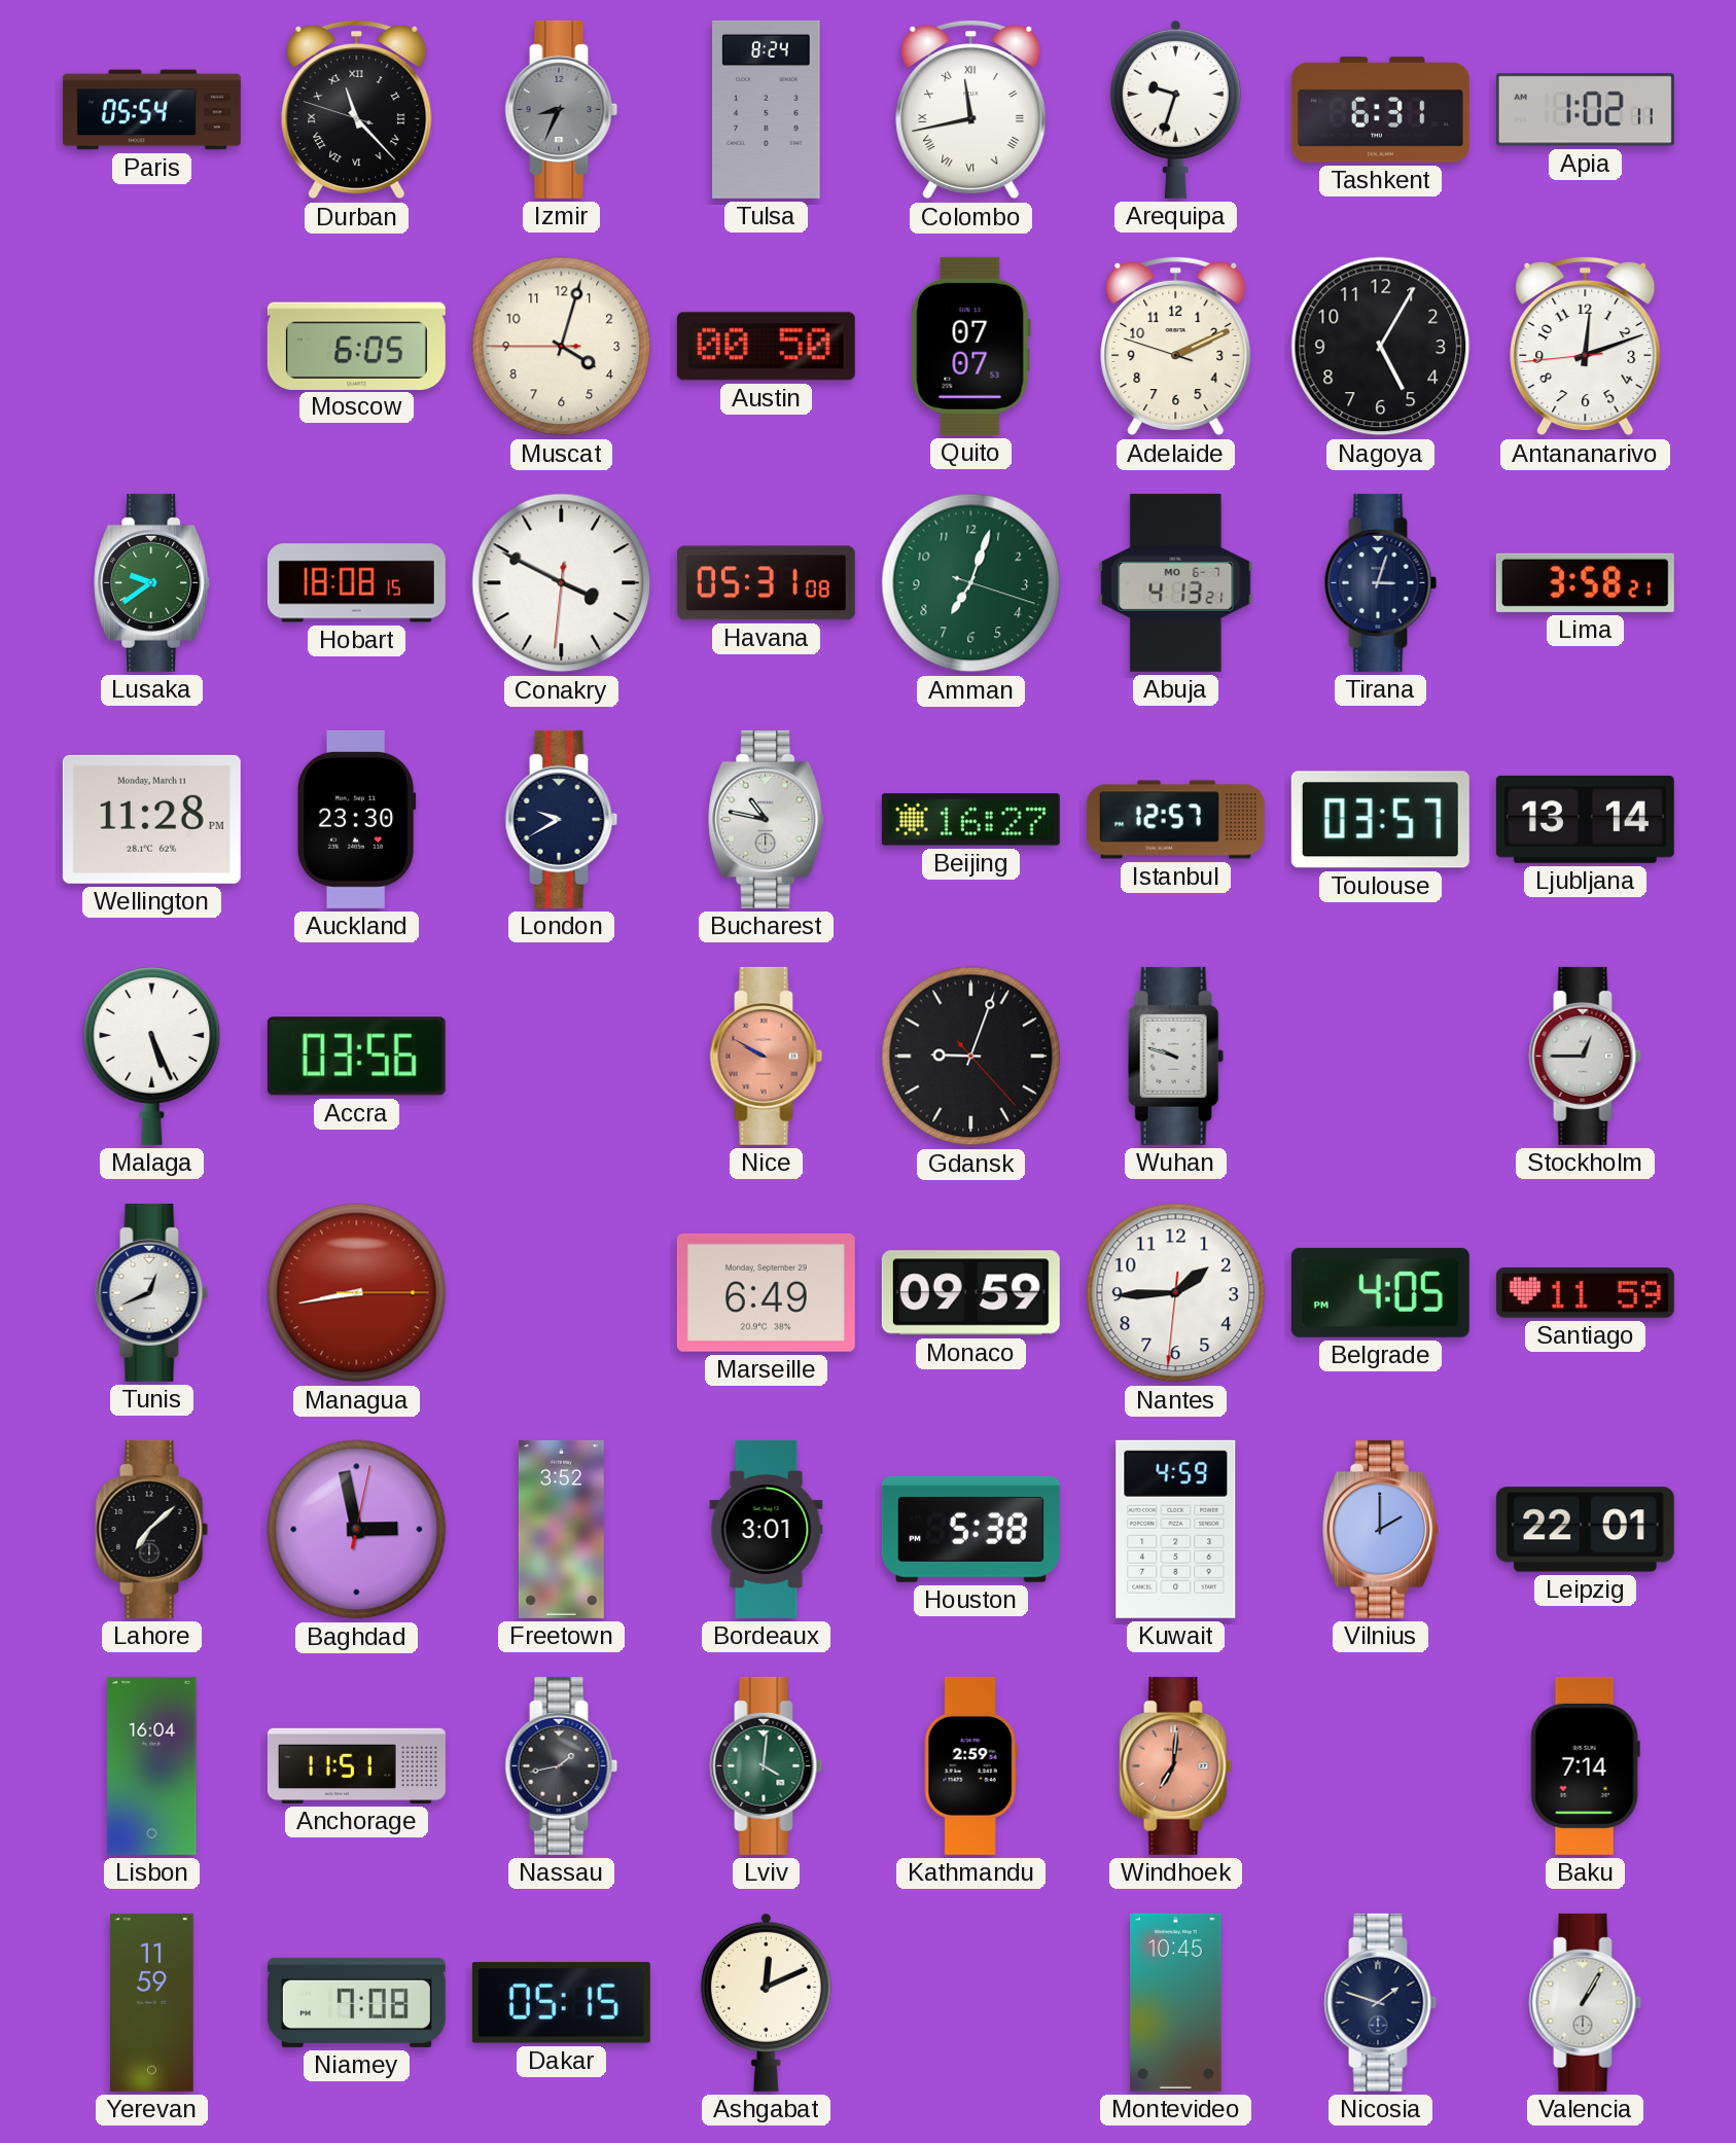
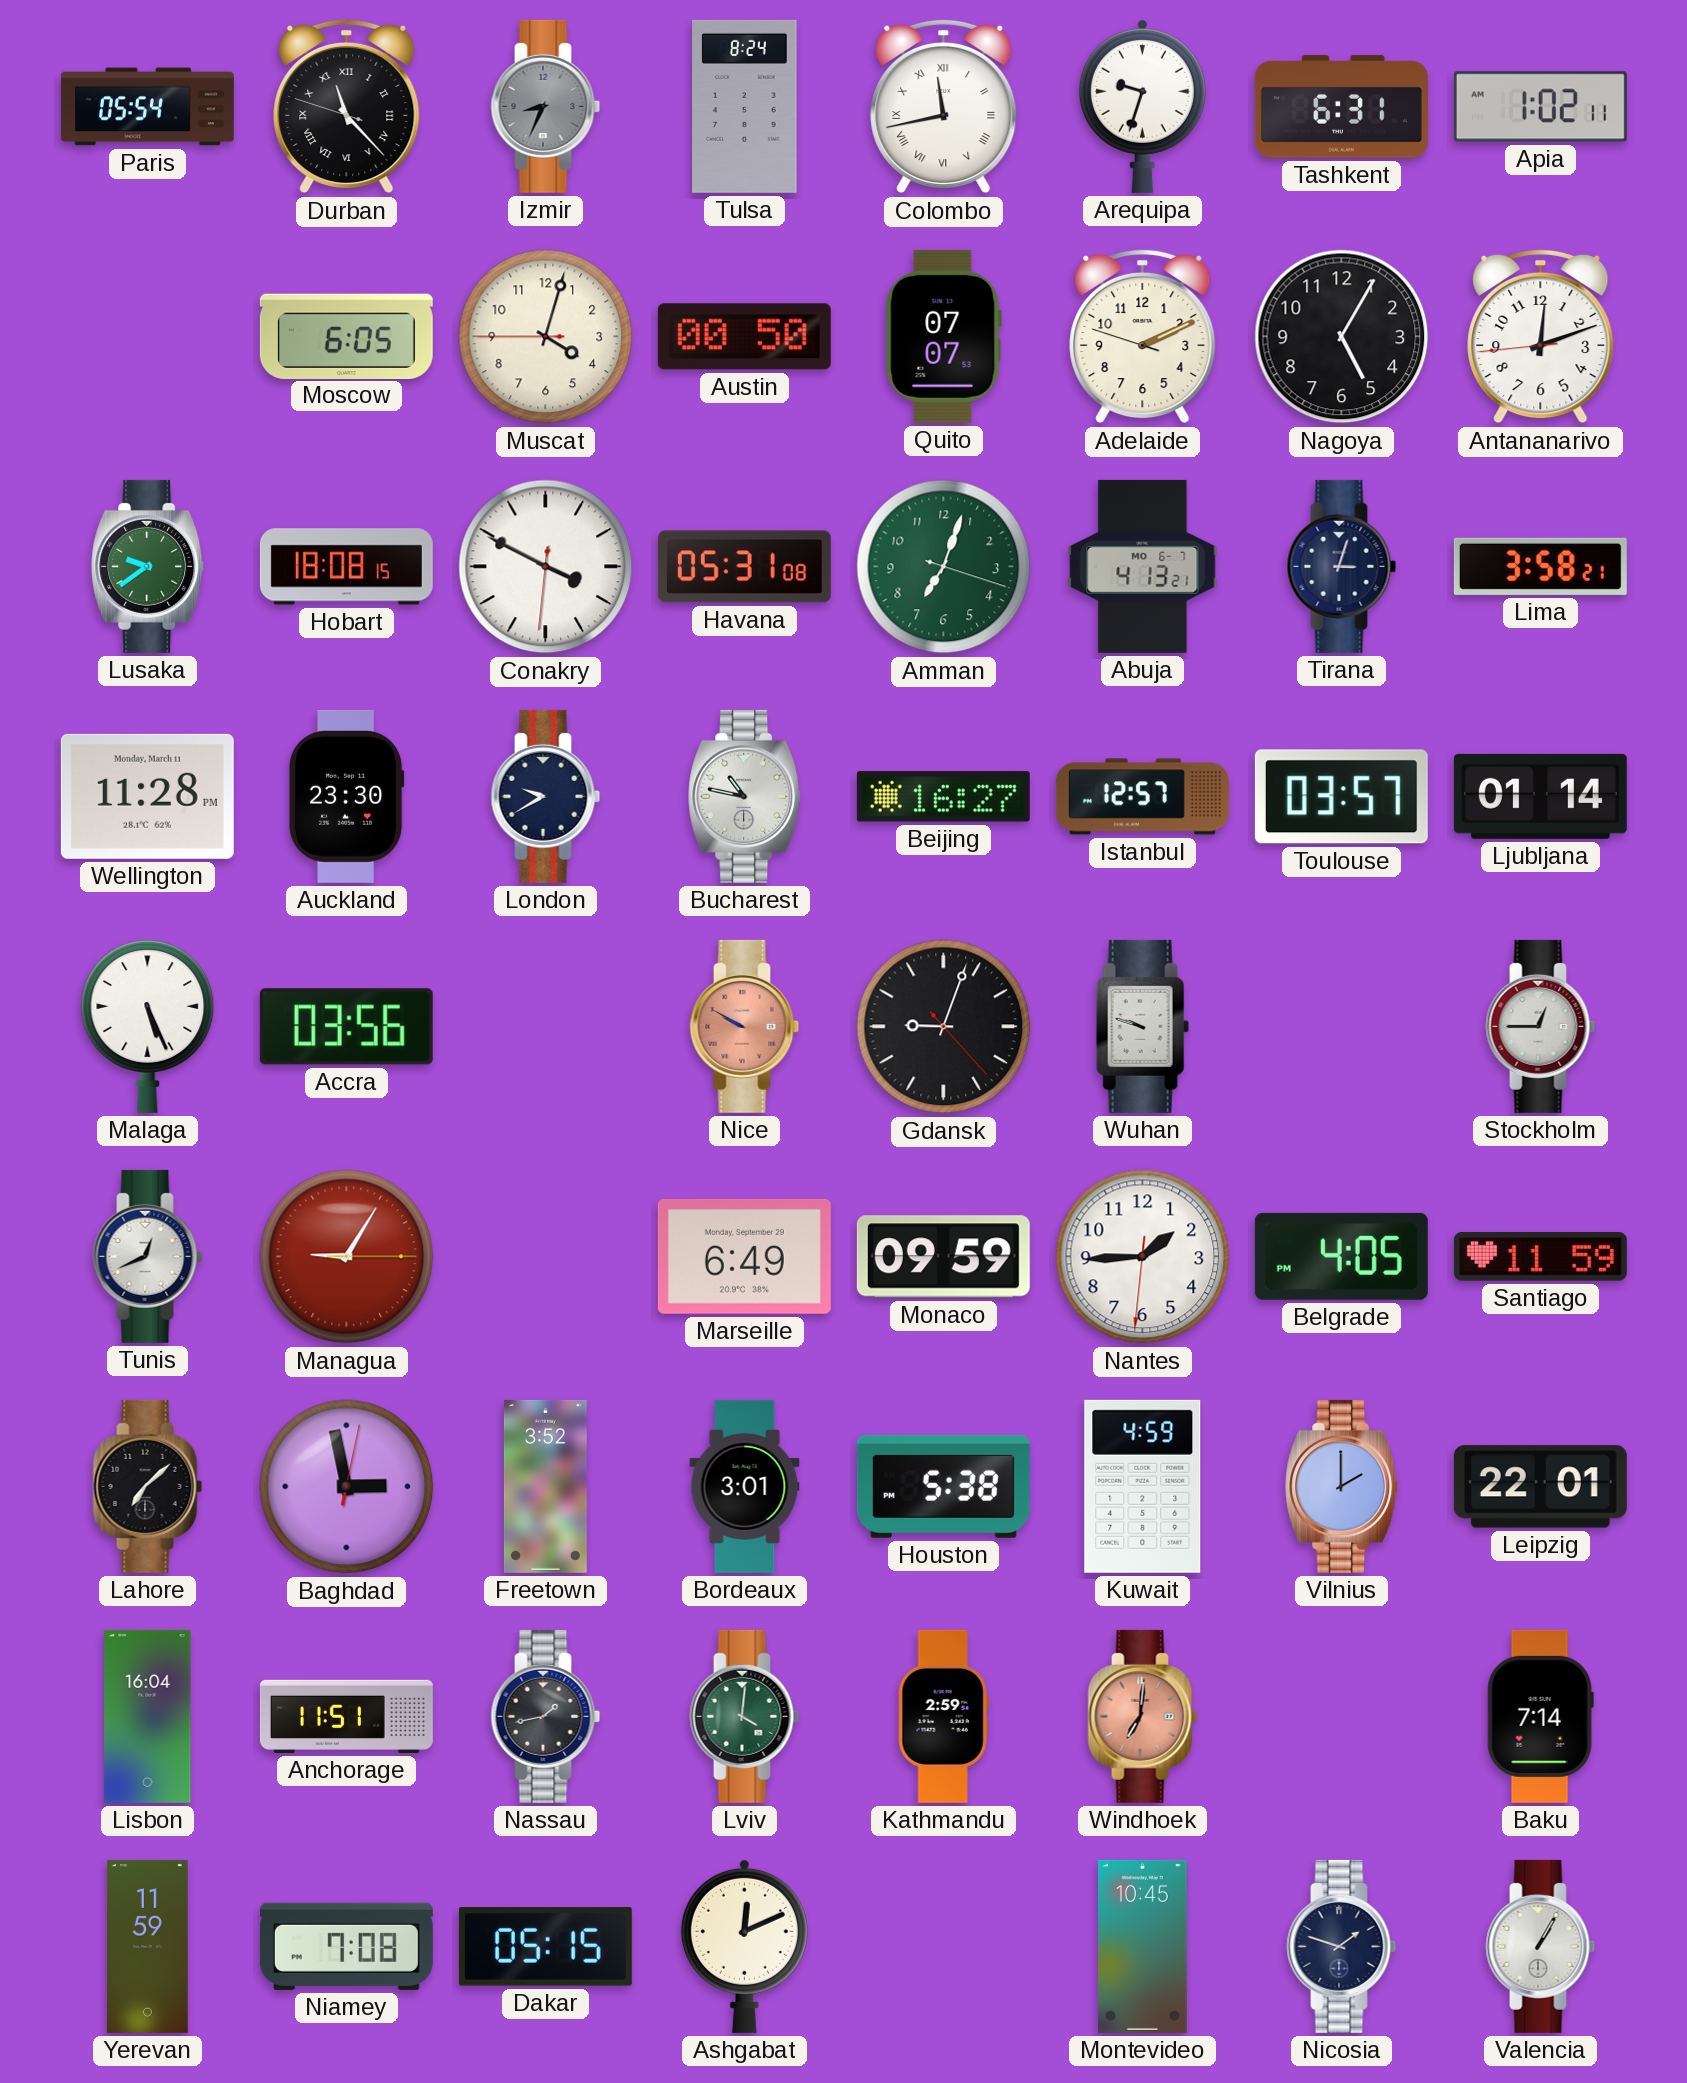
Ljubljana: 13:14 -> 01:14
Managua: 8:43 -> 9:05
